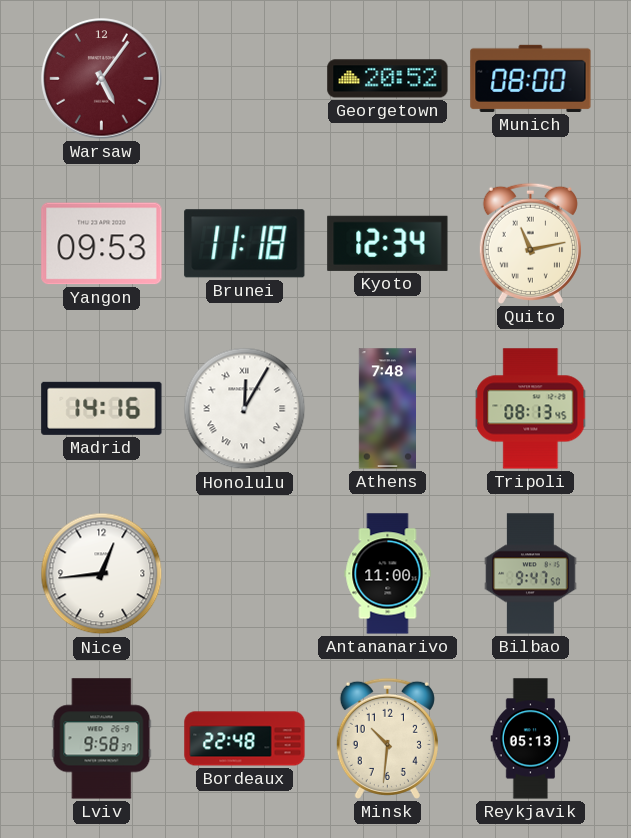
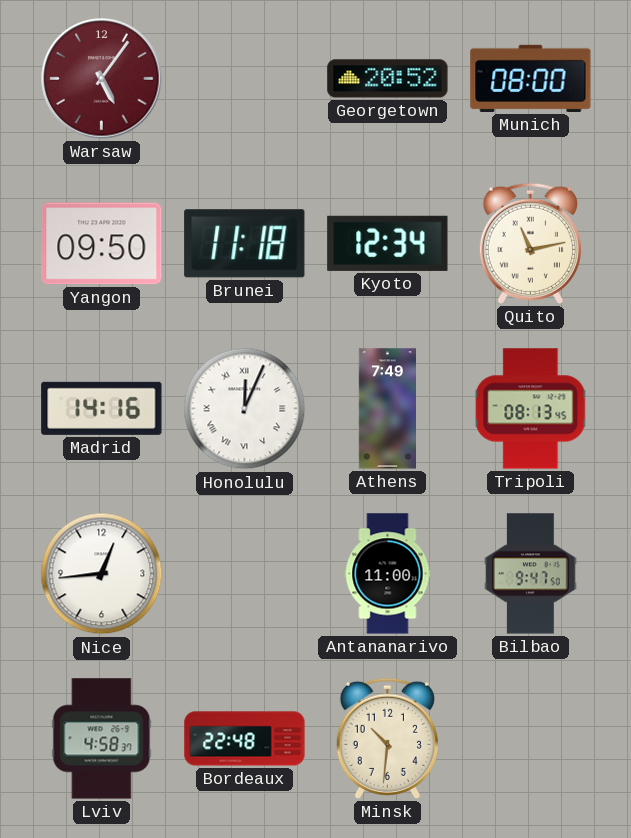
Yangon: 09:53 -> 09:50
Honolulu: 12:05 -> 12:04
Athens: 7:48 -> 7:49
Lviv: 9:58 -> 4:58
Reykjavik: 05:13 -> none
